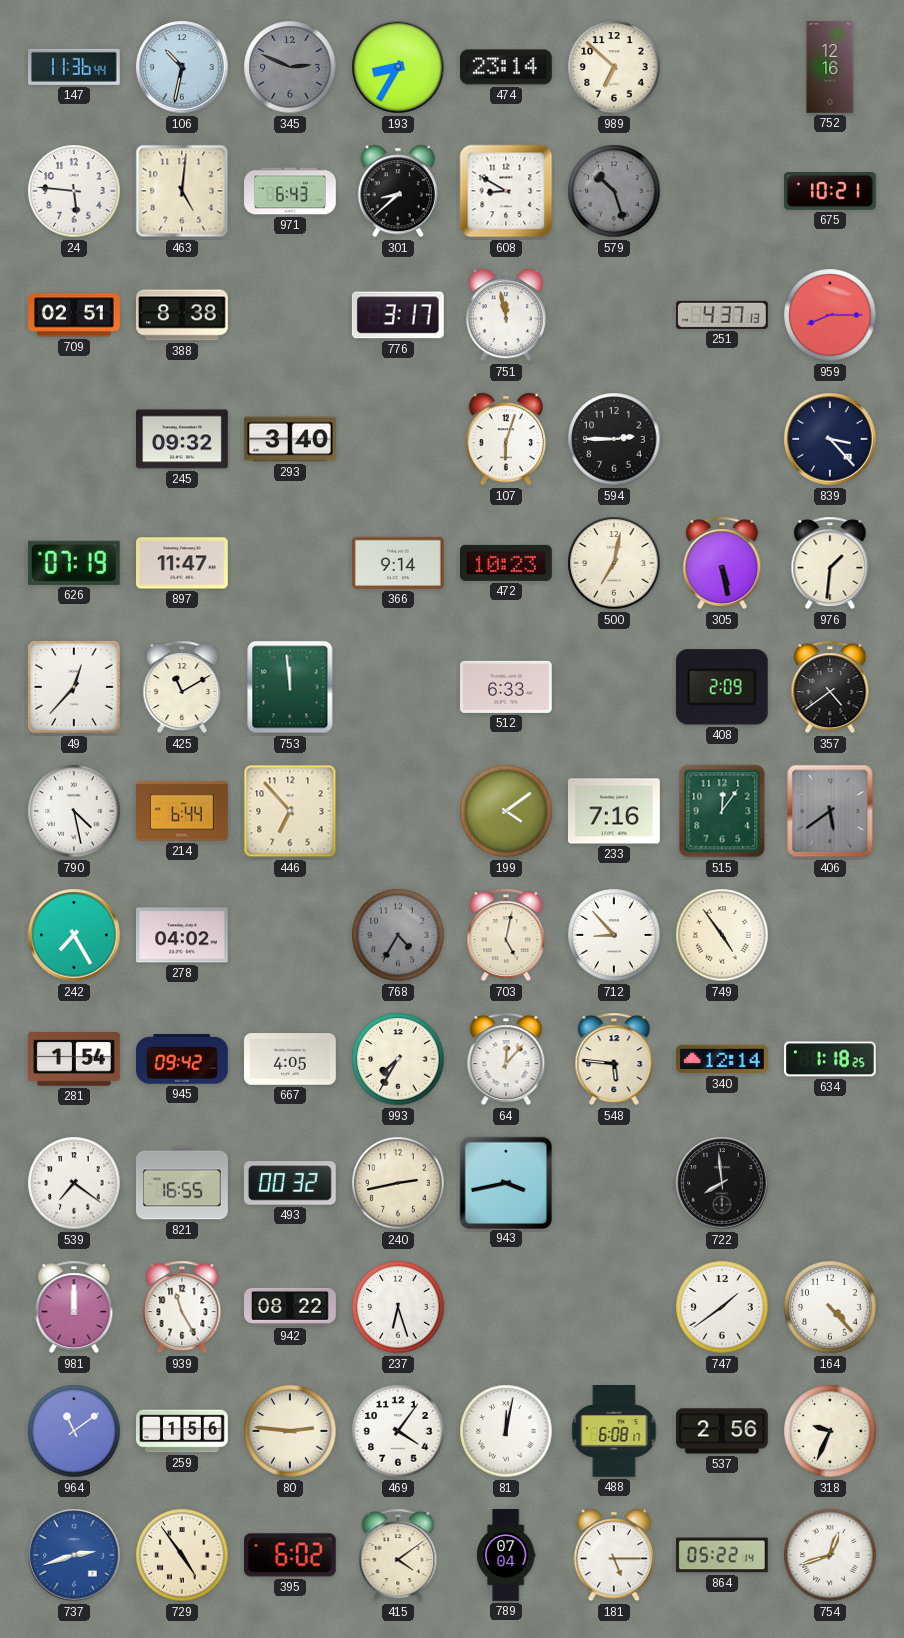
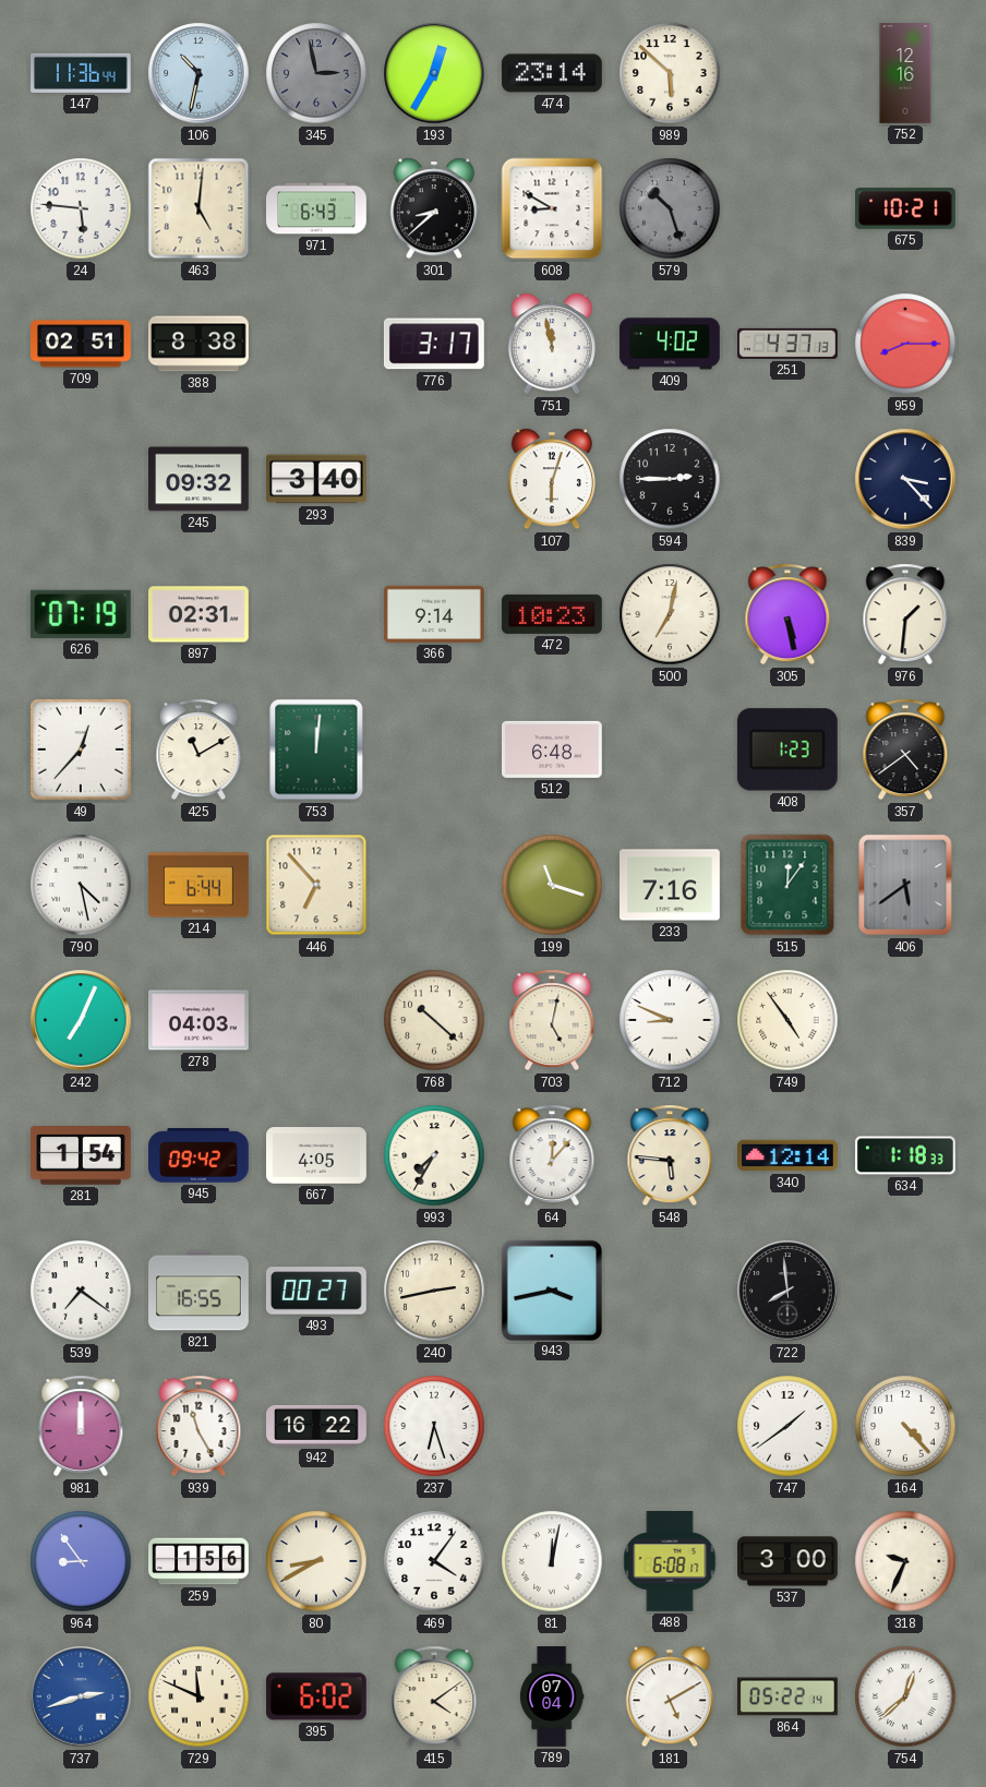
345: 2:49 -> 2:58
193: 8:35 -> 12:35
989: 6:52 -> 5:52
409: none -> 4:02
897: 11:47 -> 02:31
753: 11:59 -> 12:01
512: 6:33 -> 6:48
408: 2:09 -> 1:23
199: 4:09 -> 11:18
242: 7:25 -> 7:04
278: 04:02 -> 04:03
768: 4:35 -> 10:22
768 dial: grey -> cream
712: 8:53 -> 8:49
634: 1:18:25 -> 1:18:33
493: 00:32 -> 00:27
942: 08:22 -> 16:22
964: 11:09 -> 8:54
80: 2:46 -> 8:40
537: 2:56 -> 3:00
729: 4:54 -> 11:49
181: 5:15 -> 5:10
754: 12:42 -> 12:38
